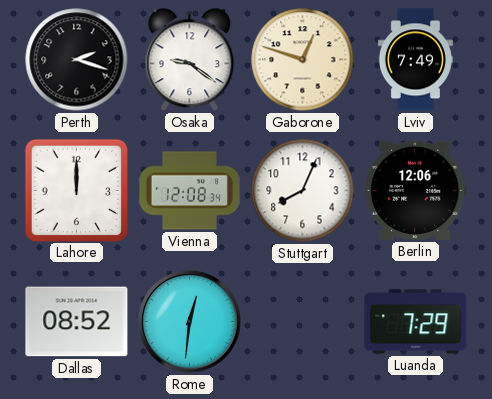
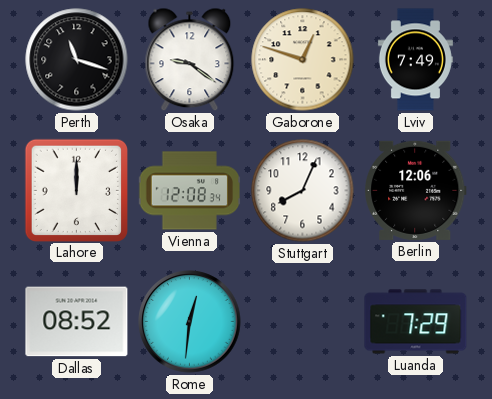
Perth: 2:18 -> 11:18
